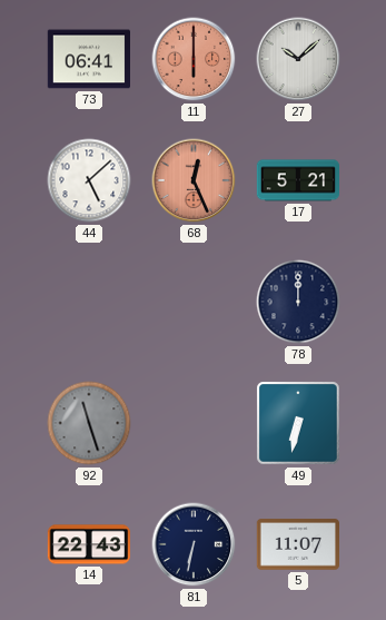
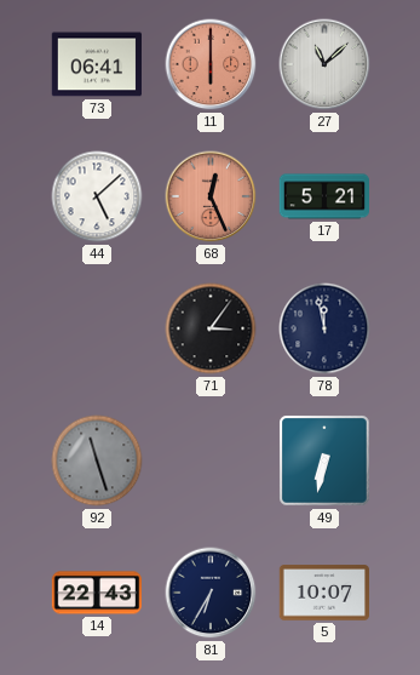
27: 10:08 -> 11:08
71: none -> 3:06
78: 12:00 -> 11:58
81: 6:32 -> 6:35
5: 11:07 -> 10:07
